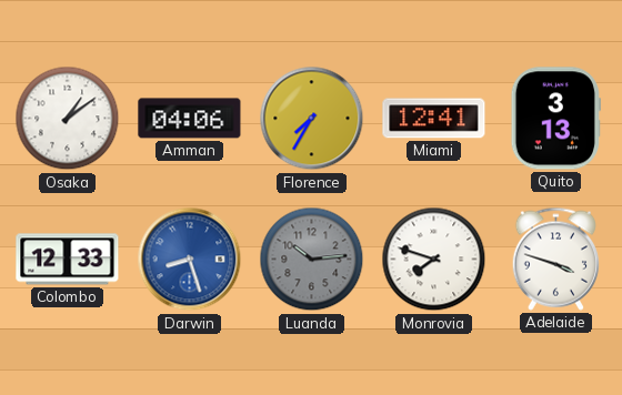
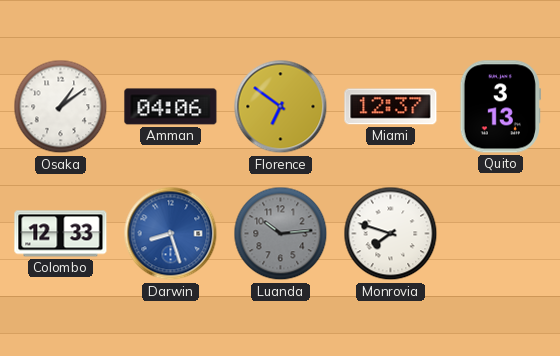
Florence: 7:35 -> 6:51
Miami: 12:41 -> 12:37
Adelaide: 3:48 -> none
